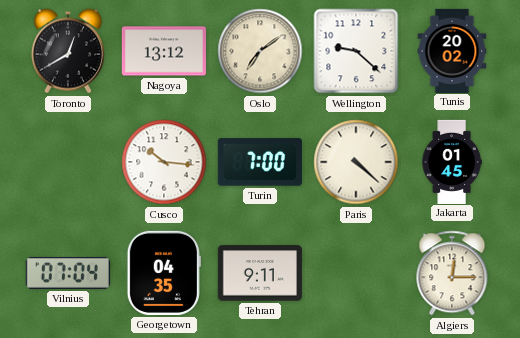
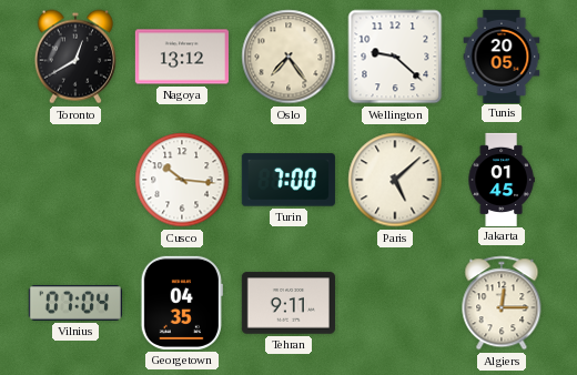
Oslo: 7:09 -> 7:24
Tunis: 20:02 -> 20:05
Paris: 4:22 -> 5:08
